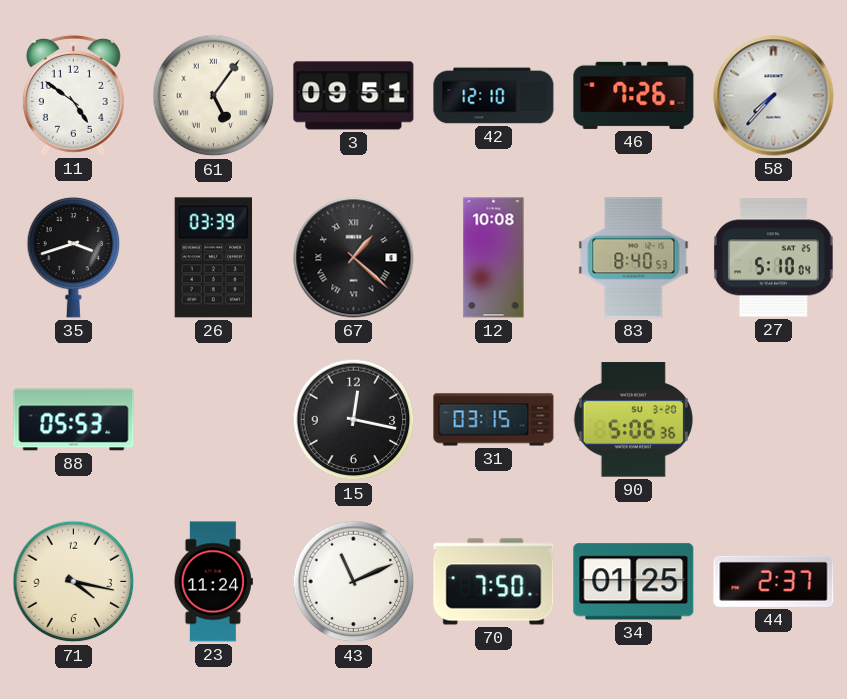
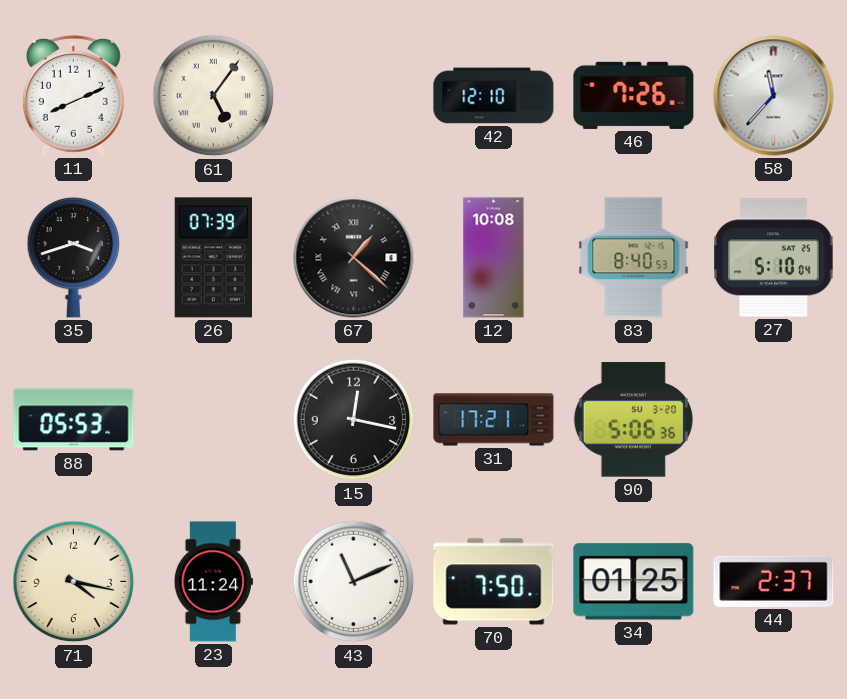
11: 4:51 -> 8:11
3: 09:51 -> none
58: 7:37 -> 11:37
26: 03:39 -> 07:39
31: 03:15 -> 17:21
